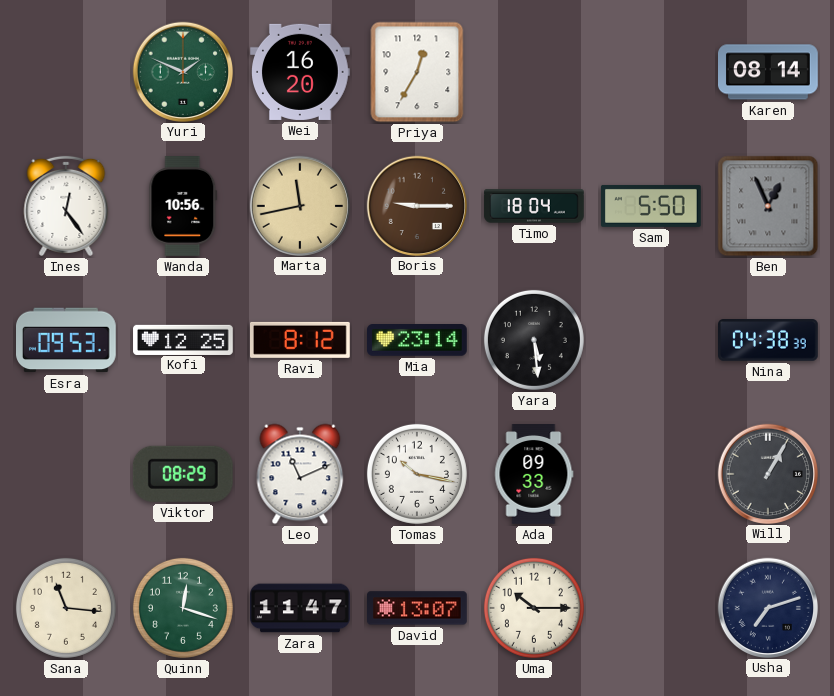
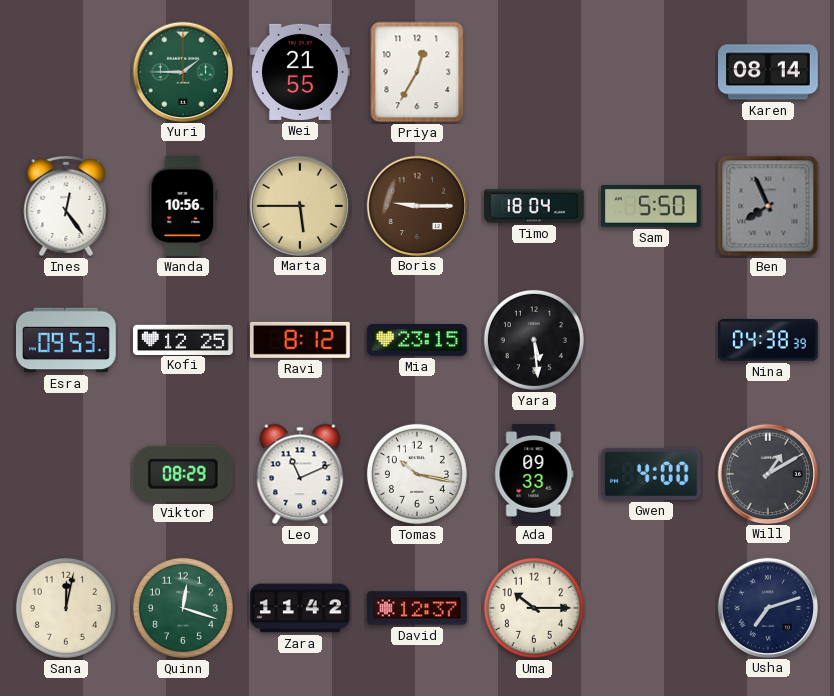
Yuri: 1:49 -> 1:45
Wei: 16:20 -> 21:55
Marta: 11:43 -> 5:45
Ben: 12:56 -> 7:56
Mia: 23:14 -> 23:15
Gwen: none -> 4:00
Will: 1:05 -> 1:10
Sana: 11:16 -> 12:02
Zara: 11:47 -> 11:42
David: 13:07 -> 12:37
